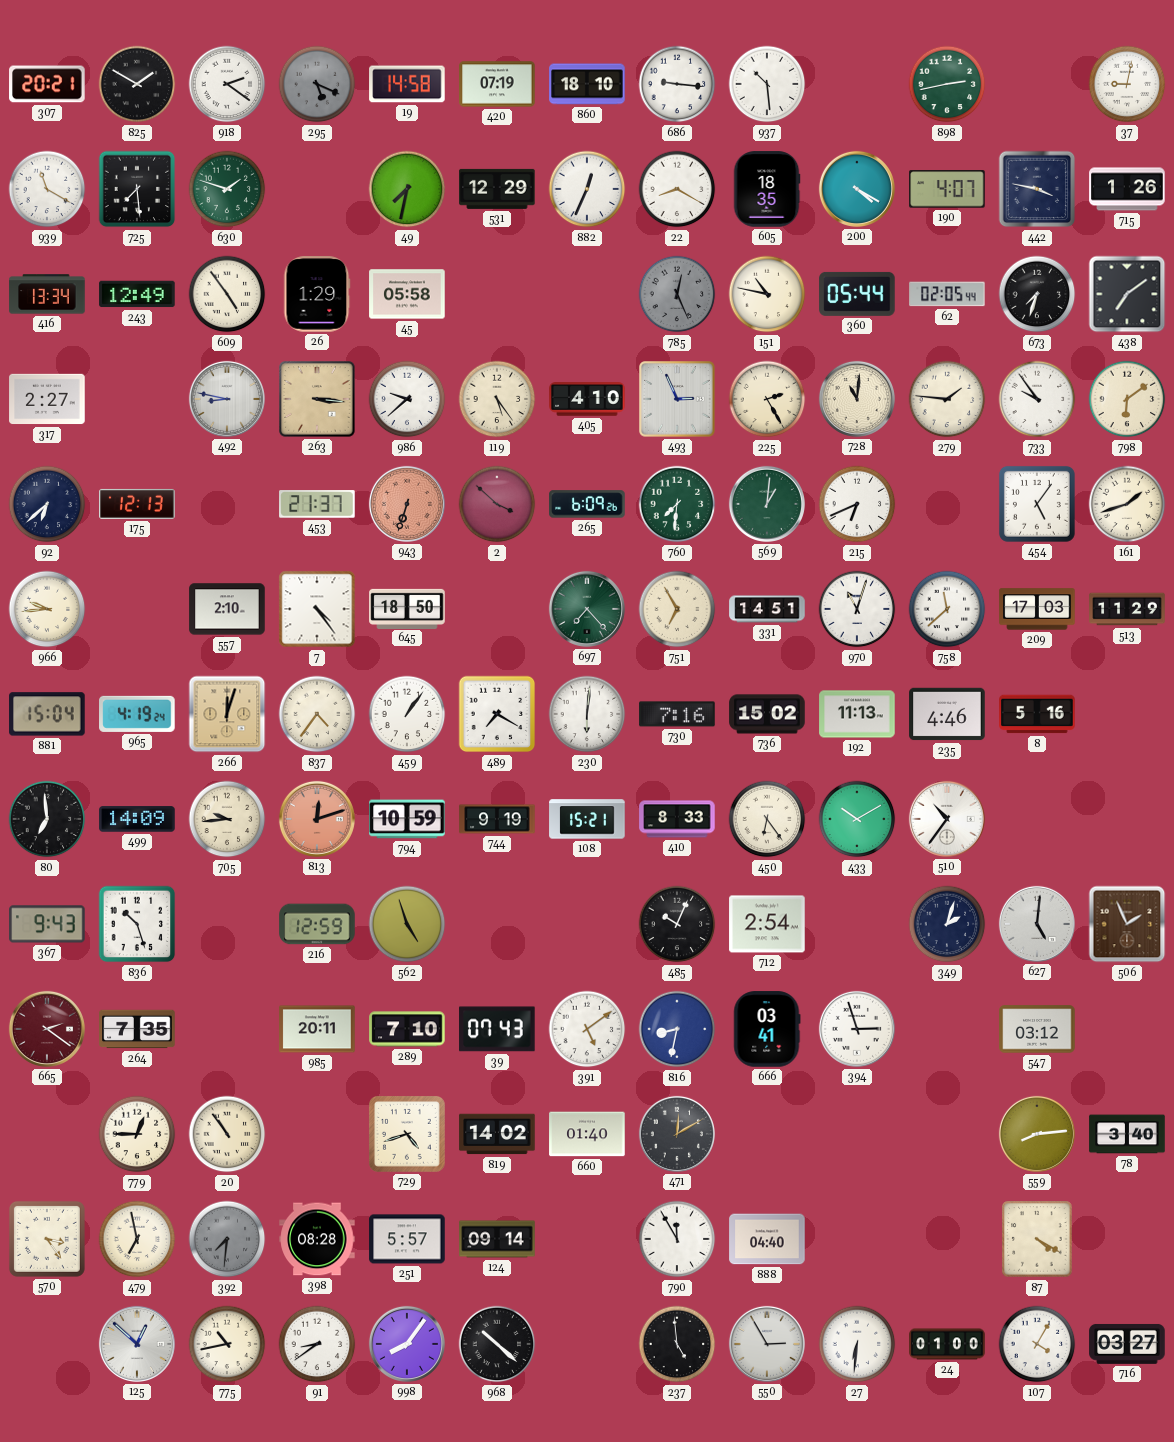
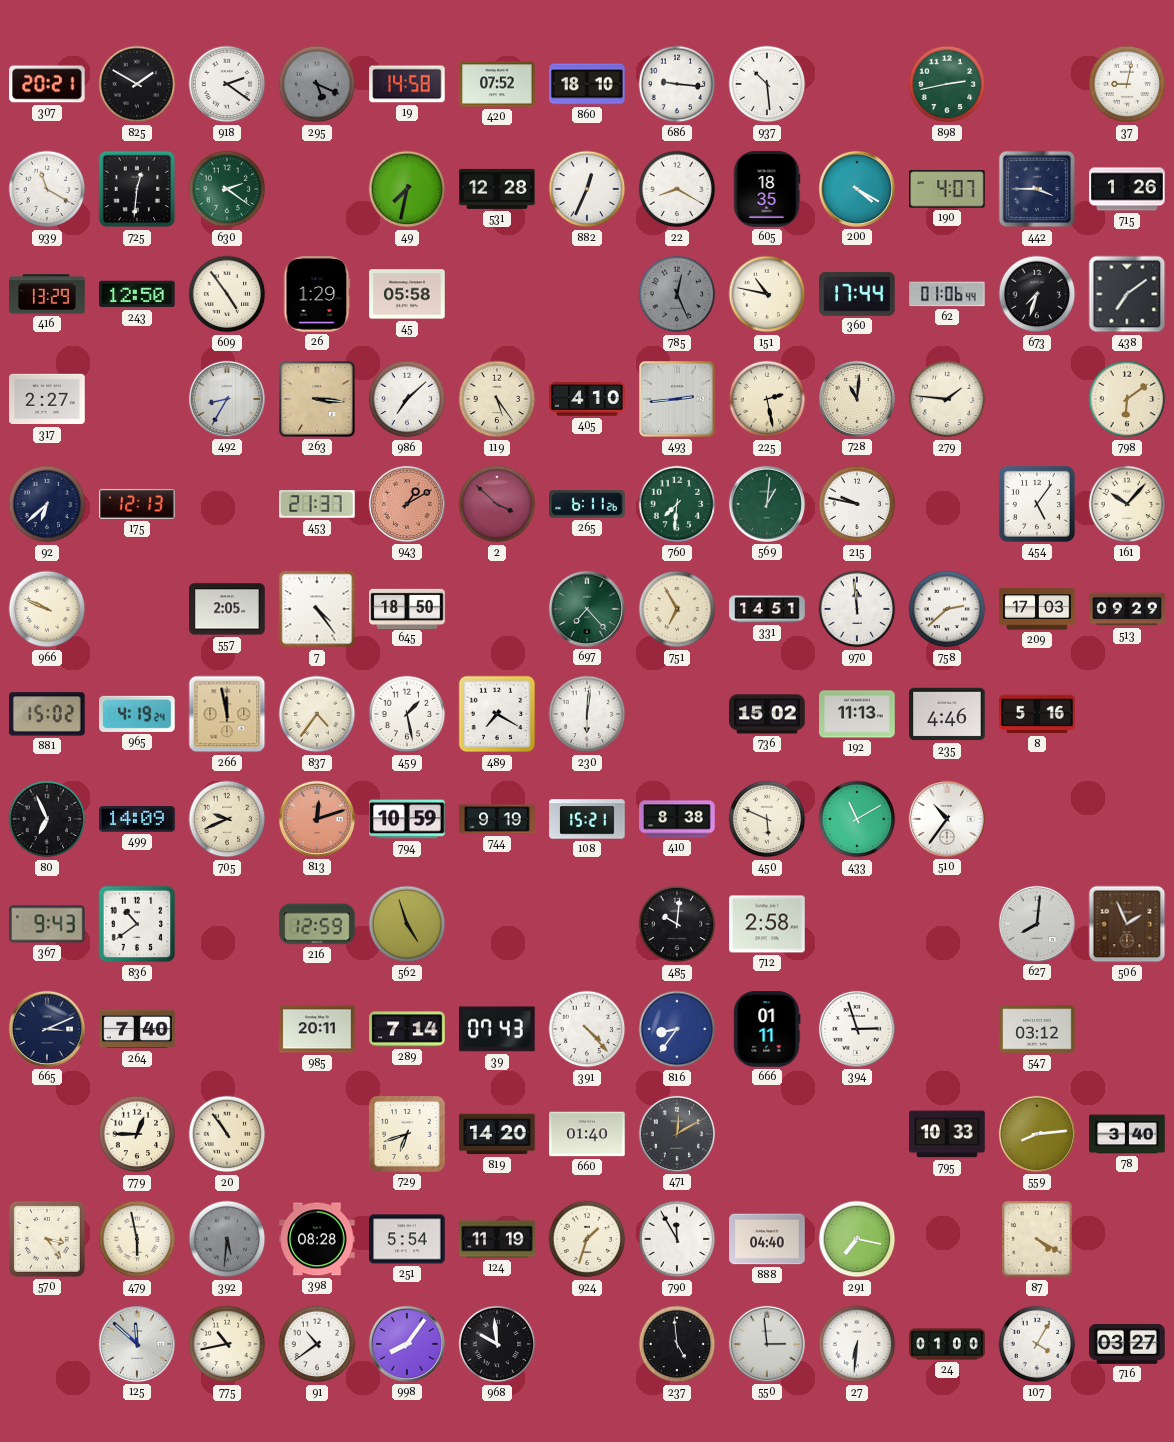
420: 07:19 -> 07:52
725: 7:29 -> 12:31
630: 1:48 -> 2:21
531: 12:29 -> 12:28
442: 3:47 -> 3:45
416: 13:34 -> 13:29
243: 12:49 -> 12:50
360: 05:44 -> 17:44
62: 02:05 -> 01:06
492: 8:47 -> 8:35
986: 9:38 -> 7:08
493: 2:56 -> 2:44
225: 2:25 -> 2:28
733: 9:54 -> none
943: 6:33 -> 1:10
265: 6:09 -> 6:11
215: 6:41 -> 9:47
161: 1:42 -> 10:07
966: 9:44 -> 9:49
557: 2:10 -> 2:05
970: 11:03 -> 11:59
758: 11:38 -> 2:38
513: 11:29 -> 09:29
881: 15:04 -> 15:02
266: 12:03 -> 11:58
459: 1:06 -> 1:28
730: 7:16 -> none
80: 6:59 -> 6:56
705: 9:44 -> 9:41
410: 8:33 -> 8:38
450: 6:24 -> 5:49
433: 10:10 -> 11:10
836: 10:27 -> 10:39
485: 10:04 -> 10:01
712: 2:54 -> 2:58
349: 2:03 -> none
627: 5:01 -> 8:01
665: 2:21 -> 3:11
665 dial: burgundy -> navy
264: 7:35 -> 7:40
289: 7:10 -> 7:14
391: 5:09 -> 4:23
816: 8:32 -> 8:36
666: 03:41 -> 01:11
729: 4:42 -> 6:42
819: 14:02 -> 14:20
795: none -> 10:33
479: 6:58 -> 5:58
392: 7:31 -> 5:31
251: 5:57 -> 5:54
124: 09:14 -> 11:19
924: none -> 1:33
291: none -> 7:17
125: 12:52 -> 11:52
91: 8:39 -> 10:39
968: 10:22 -> 9:59
550: 2:55 -> 2:59
